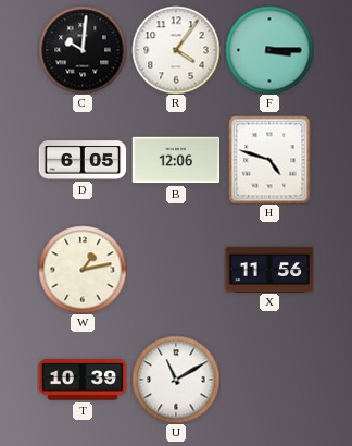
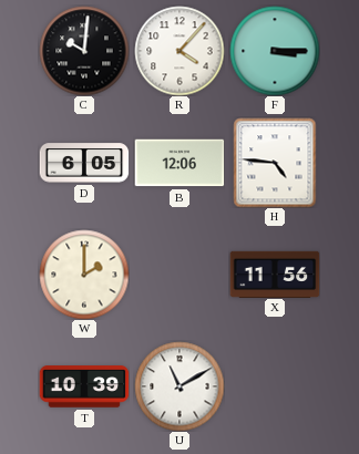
R: 4:06 -> 4:07
H: 4:48 -> 4:46
W: 1:13 -> 2:00
